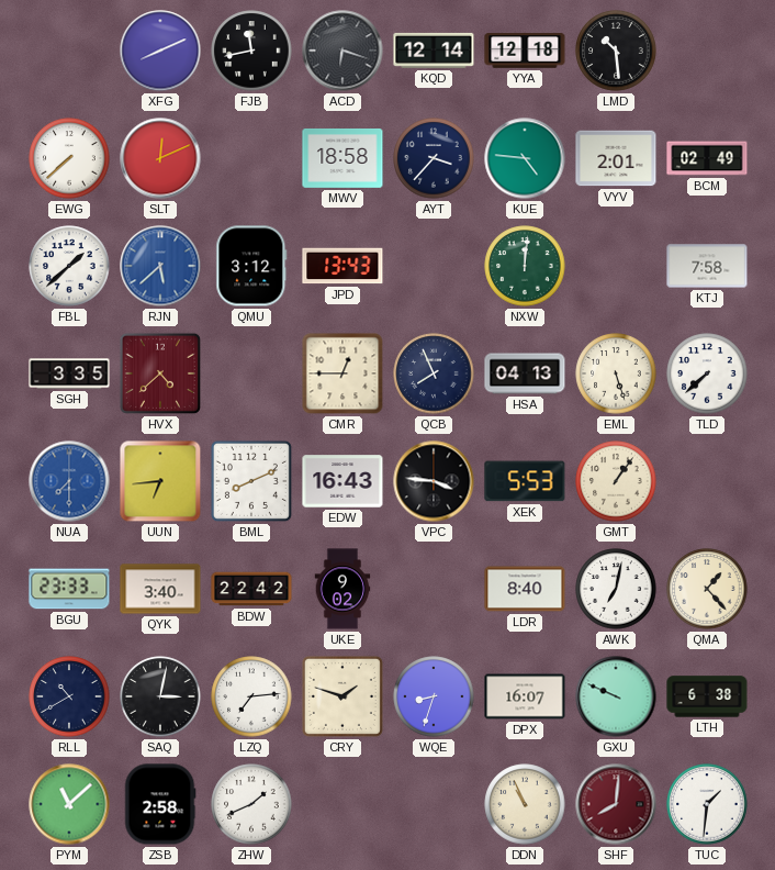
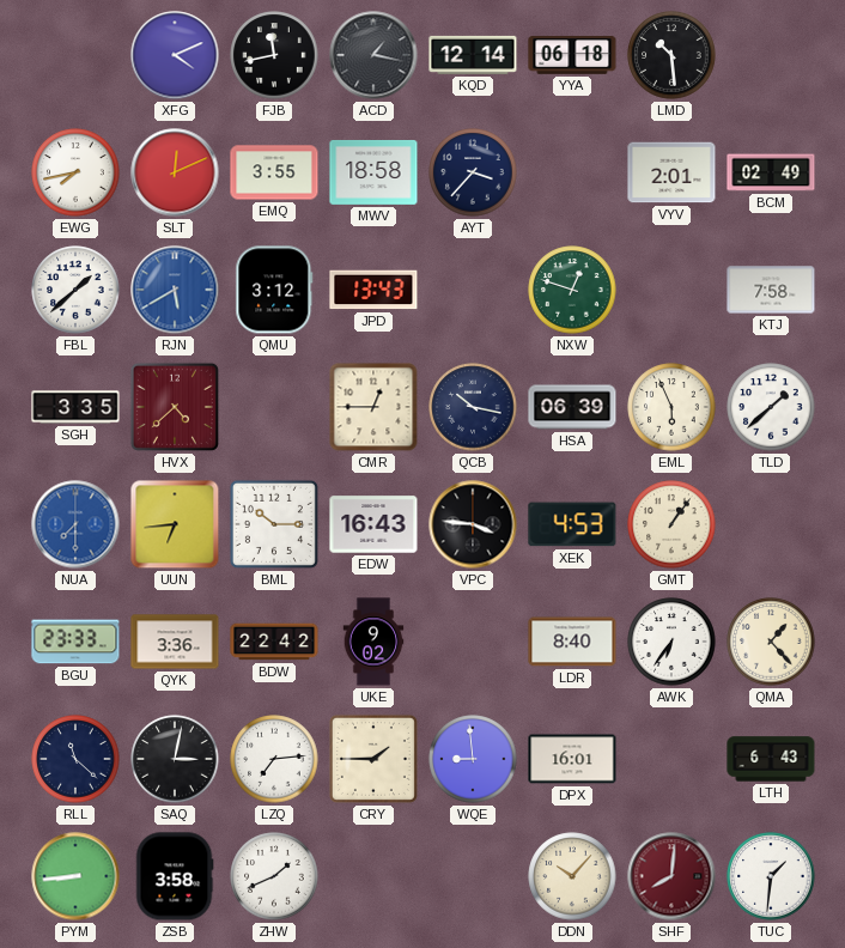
XFG: 8:11 -> 4:11
ACD: 6:18 -> 1:17
YYA: 12:18 -> 06:18
EWG: 7:38 -> 7:43
EMQ: none -> 3:55
KUE: 4:46 -> none
RJN: 5:38 -> 5:40
NXW: 12:01 -> 12:48
QCB: 7:56 -> 10:17
HSA: 04:13 -> 06:39
EML: 5:27 -> 5:56
TLD: 7:38 -> 1:38
BML: 8:11 -> 10:15
XEK: 5:53 -> 4:53
QYK: 3:40 -> 3:36
AWK: 7:02 -> 6:36
RLL: 10:40 -> 11:22
CRY: 1:48 -> 1:45
WQE: 8:33 -> 8:59
DPX: 16:07 -> 16:01
GXU: 9:49 -> none
LTH: 6:38 -> 6:43
PYM: 11:08 -> 8:44
ZSB: 2:58 -> 3:58
DDN: 10:56 -> 10:07
